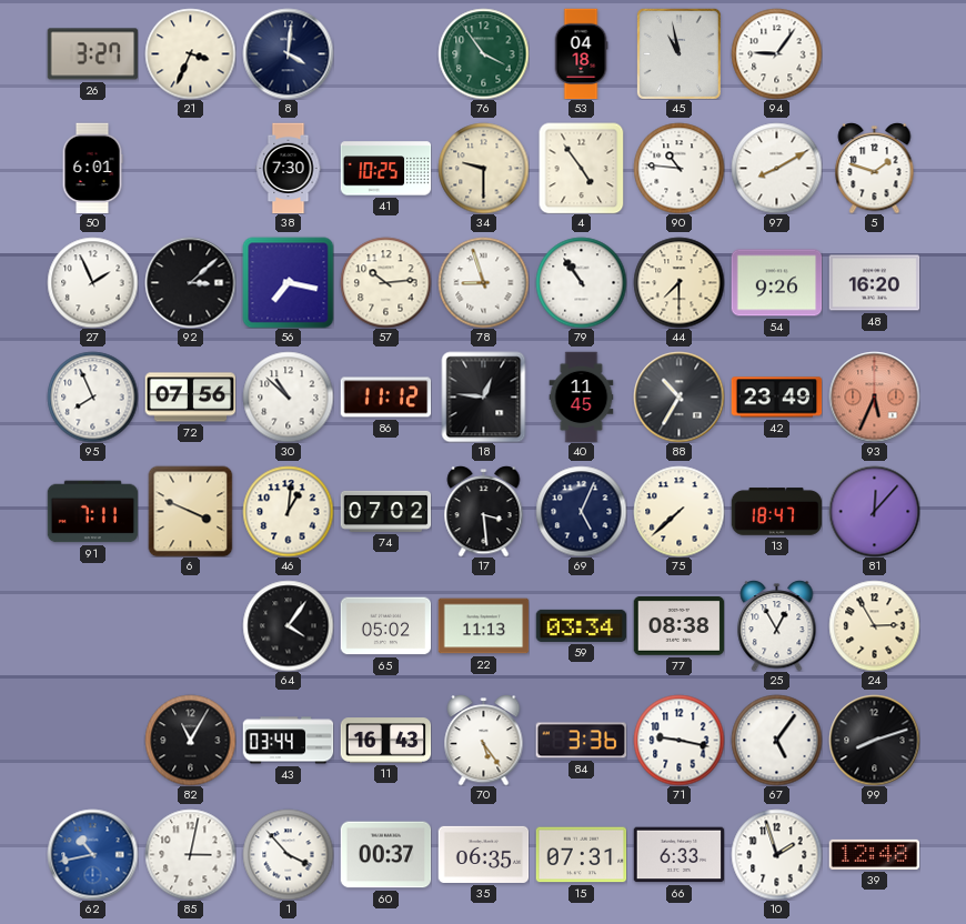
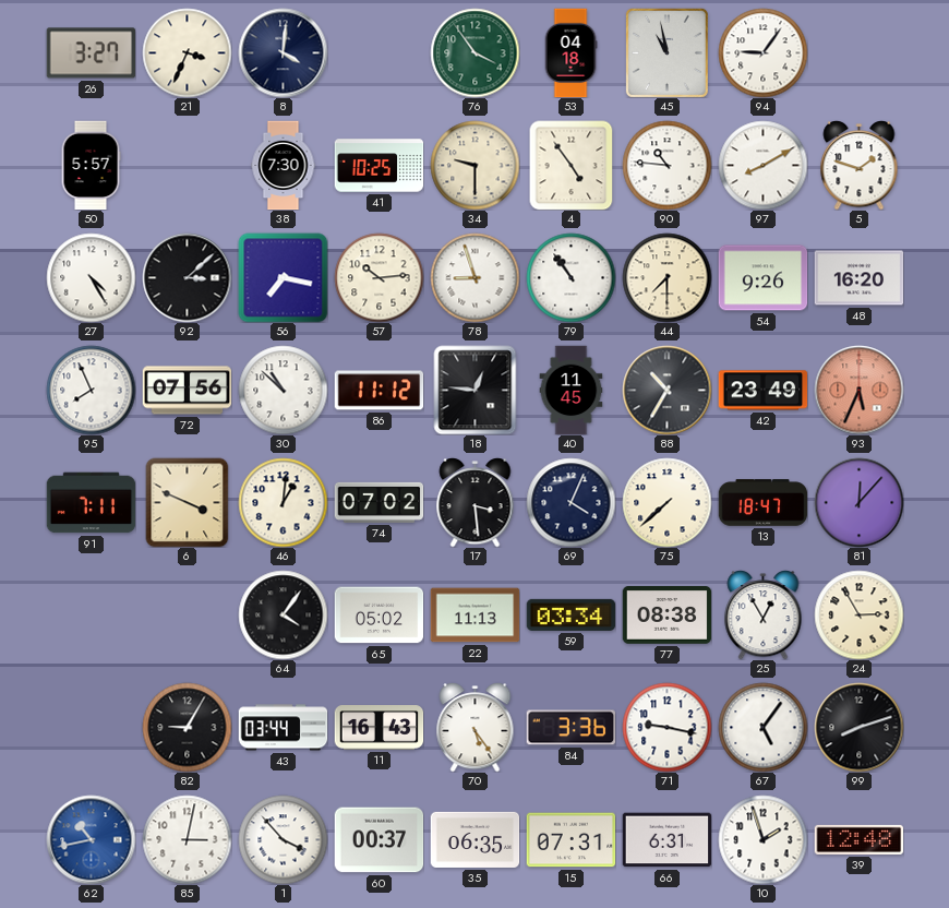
50: 6:01 -> 5:57
27: 1:56 -> 4:25
69: 5:04 -> 4:04
82: 11:05 -> 9:05
66: 6:33 -> 6:31
